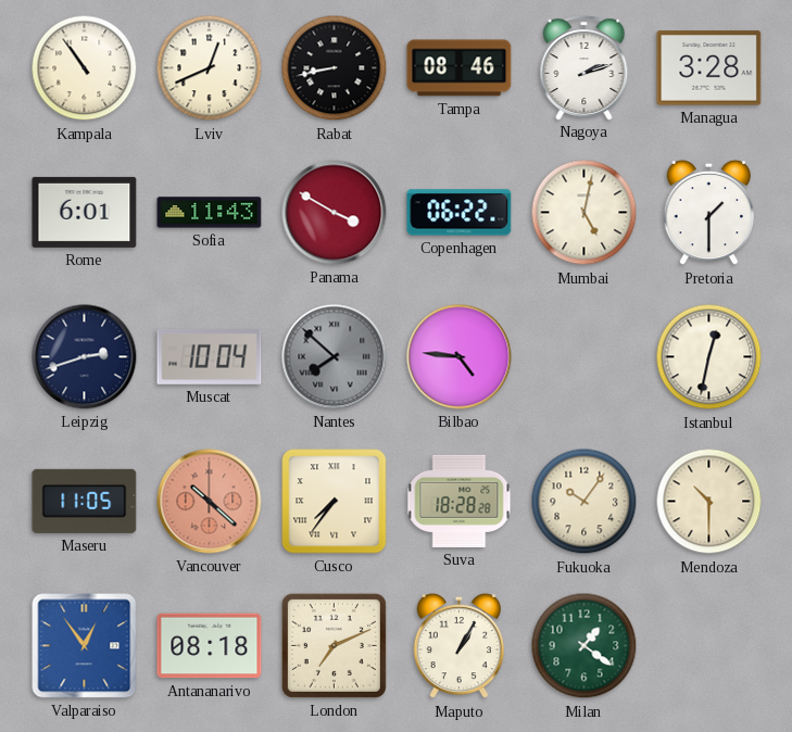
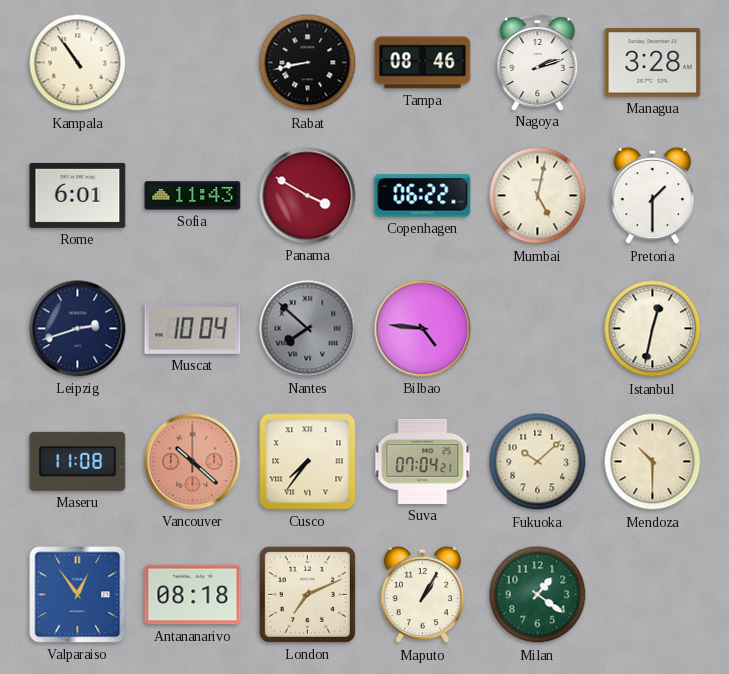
Lviv: 12:41 -> none
Maseru: 11:05 -> 11:08
Suva: 18:28 -> 07:04
Fukuoka: 10:06 -> 10:08
